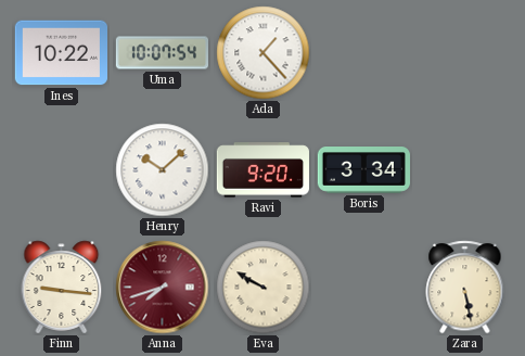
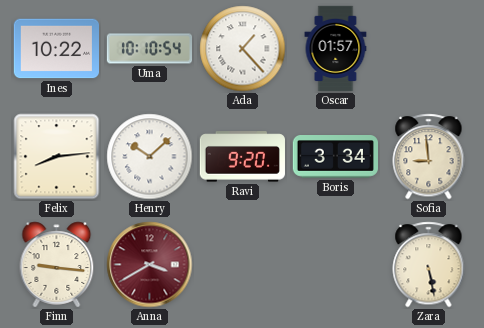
Uma: 10:07 -> 10:10
Oscar: none -> 01:57
Felix: none -> 8:14
Sofia: none -> 8:59
Anna: 7:42 -> 3:40
Eva: 9:50 -> none
